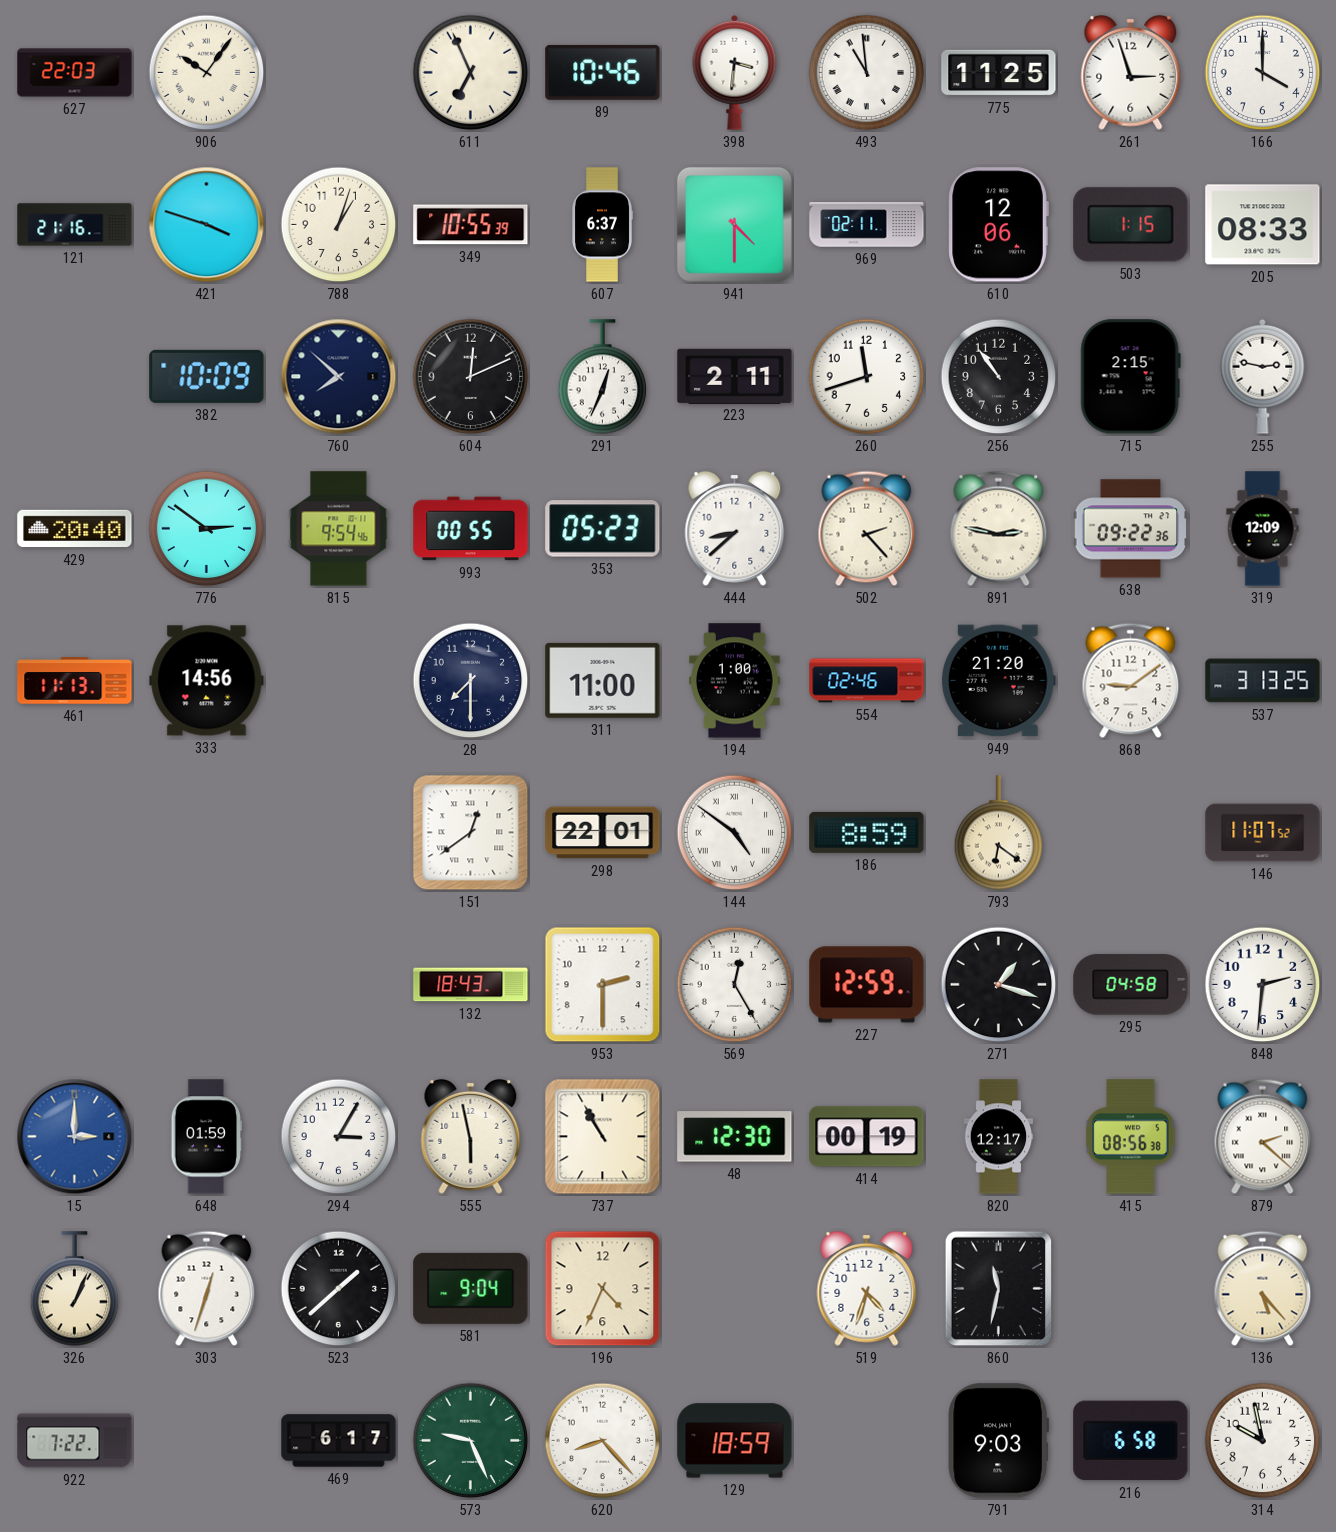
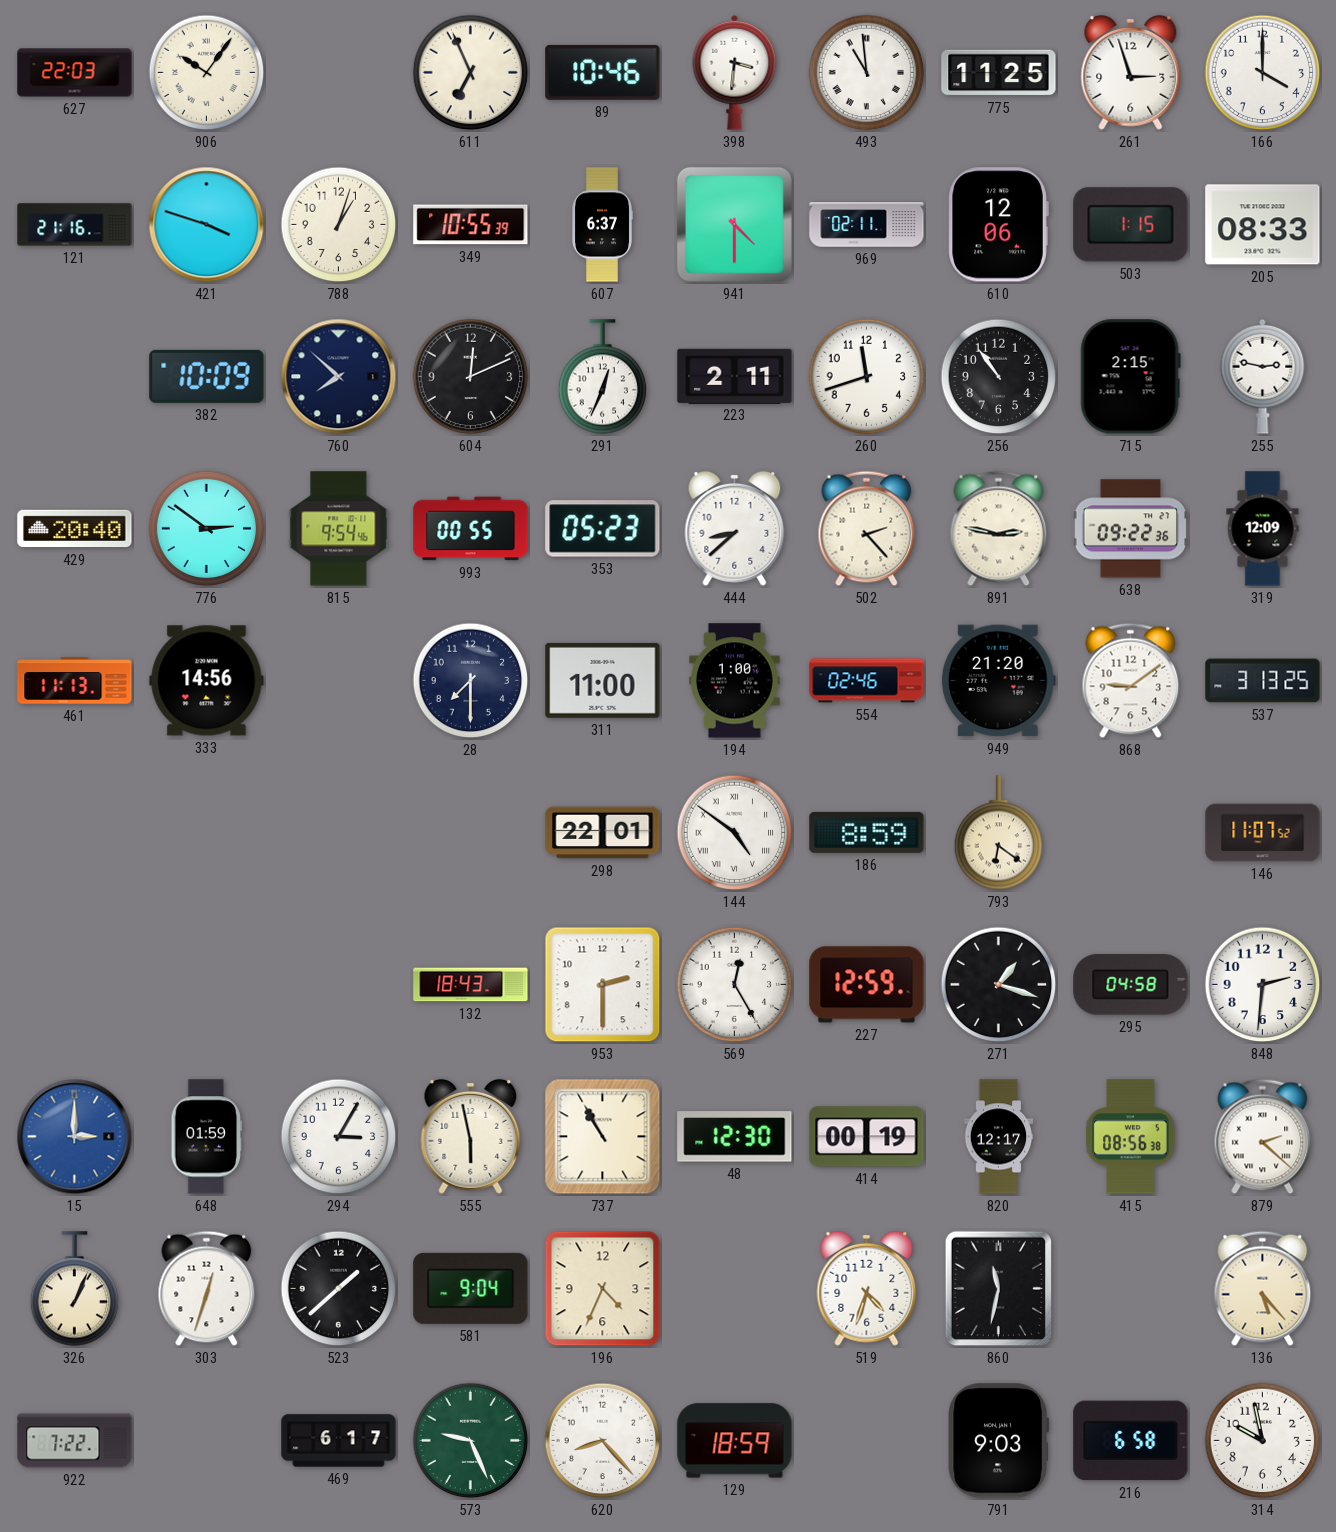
151: 12:39 -> none
